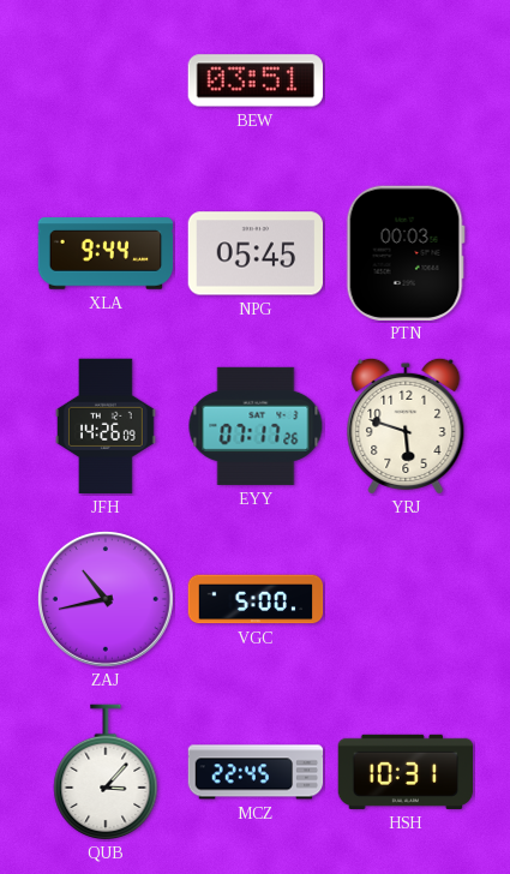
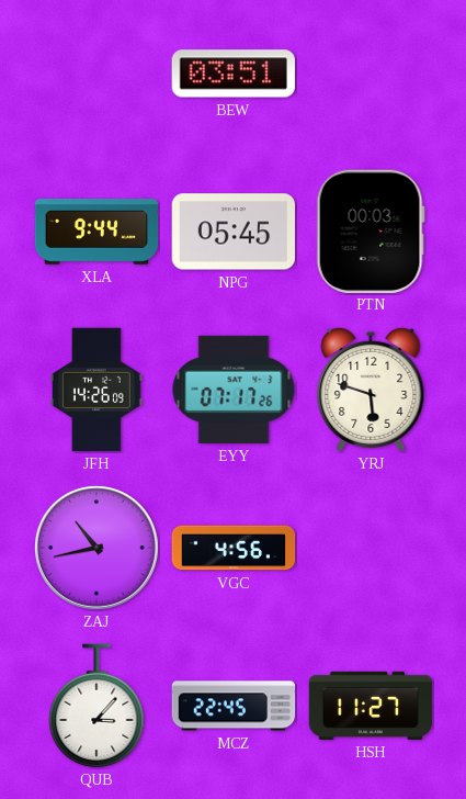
VGC: 5:00 -> 4:56
HSH: 10:31 -> 11:27
